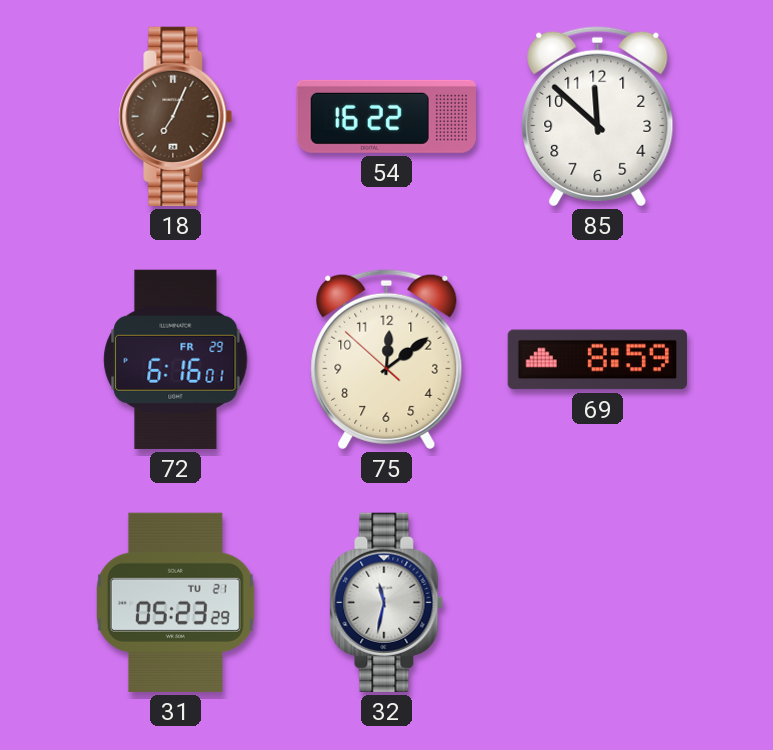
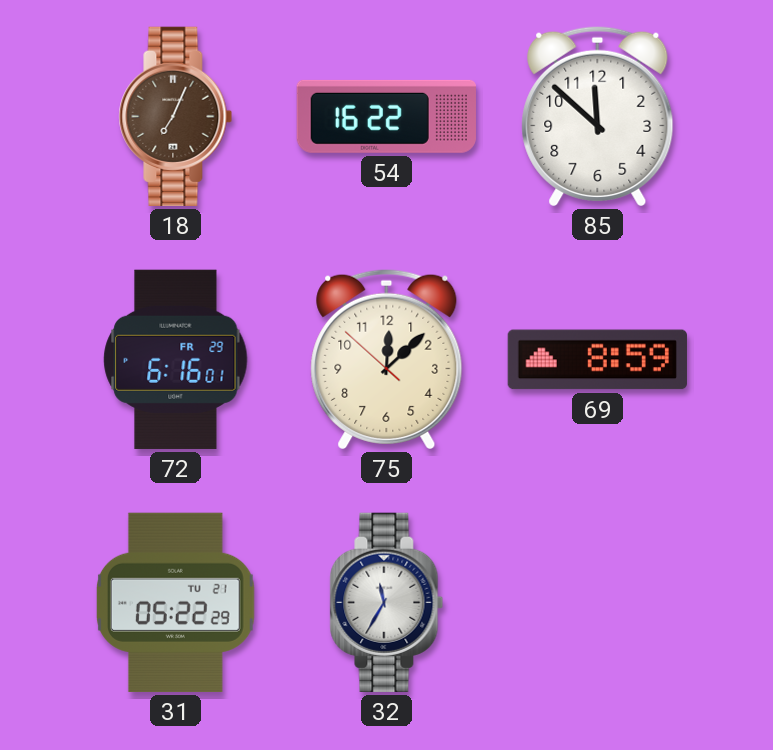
75: 12:08 -> 12:07
31: 05:23 -> 05:22
32: 11:32 -> 11:35
